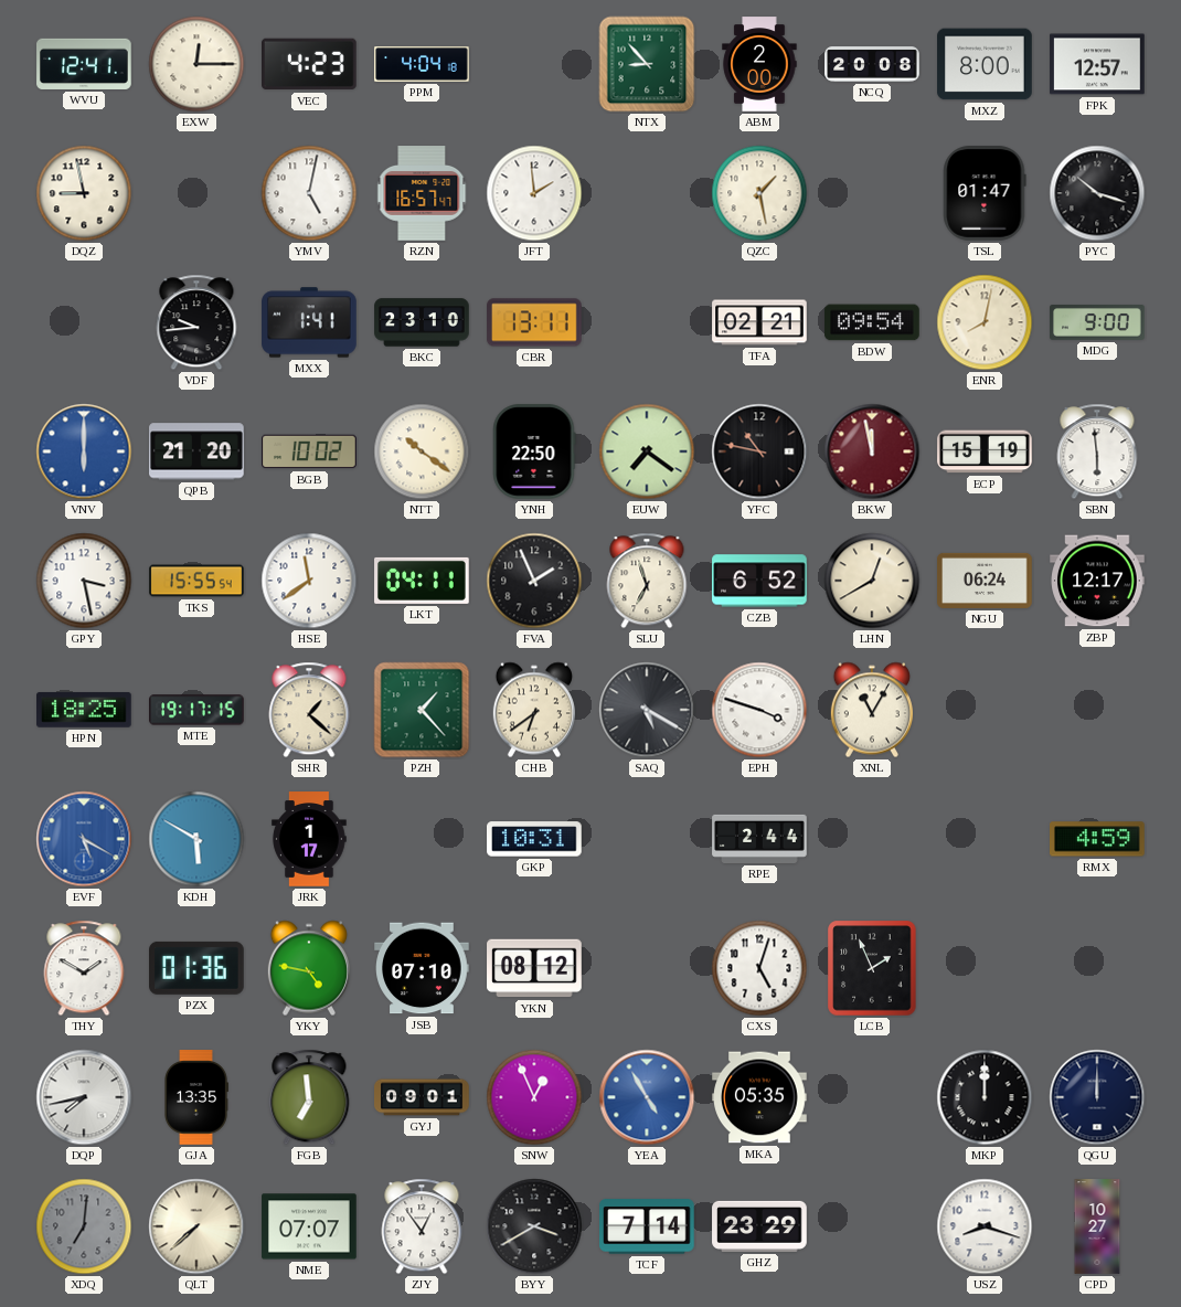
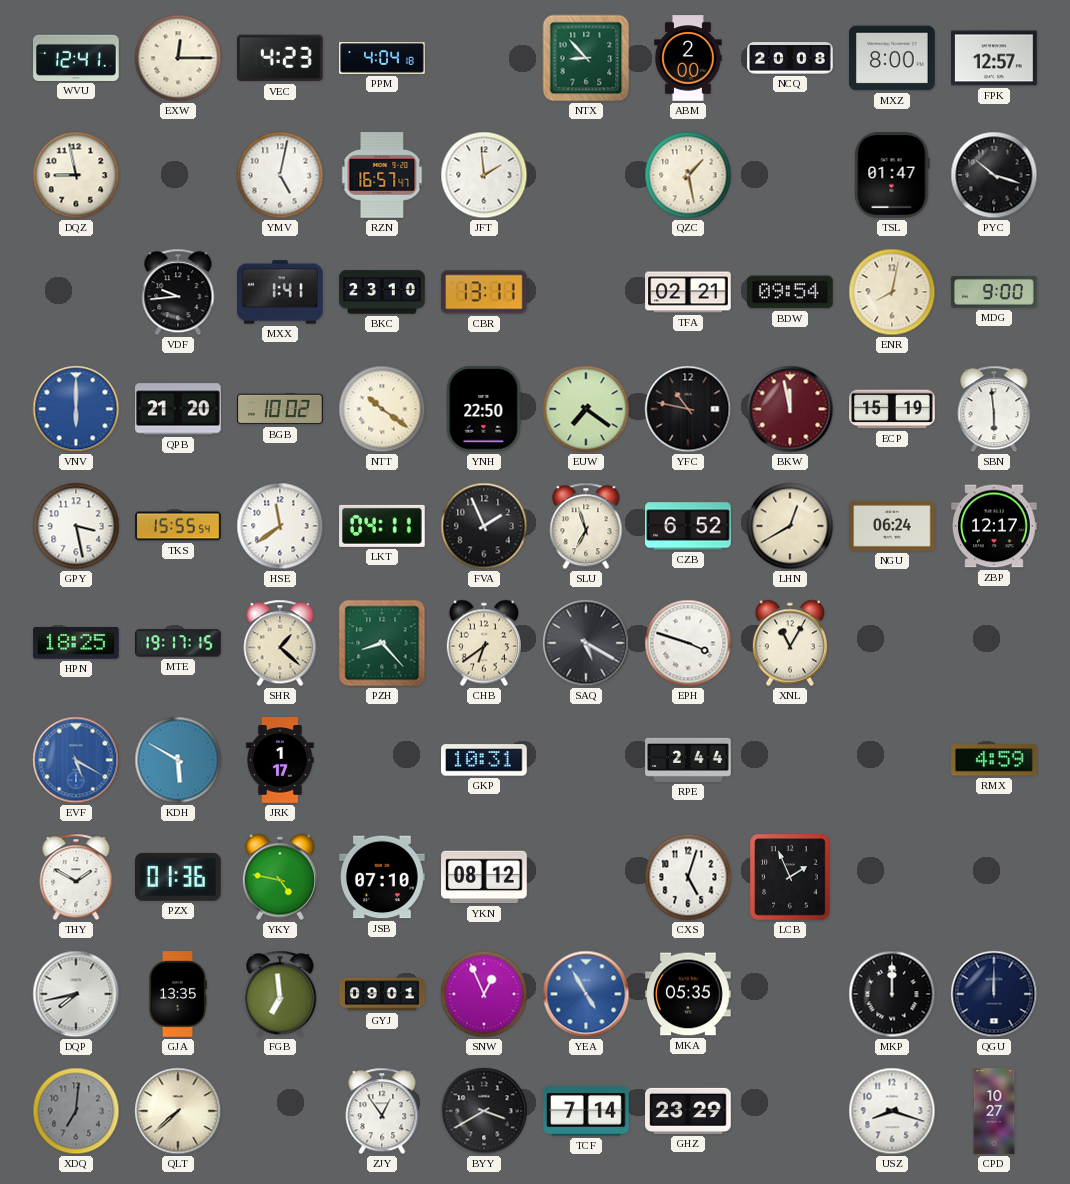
PZH: 1:23 -> 8:23
NME: 07:07 -> none
